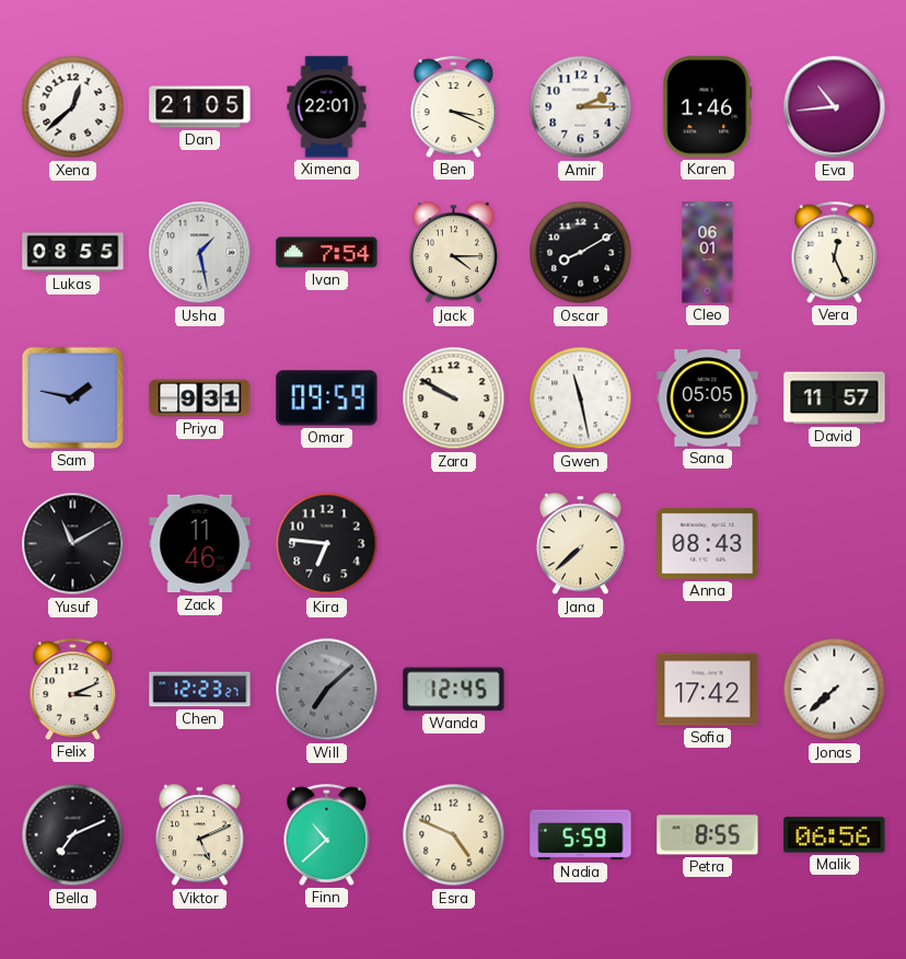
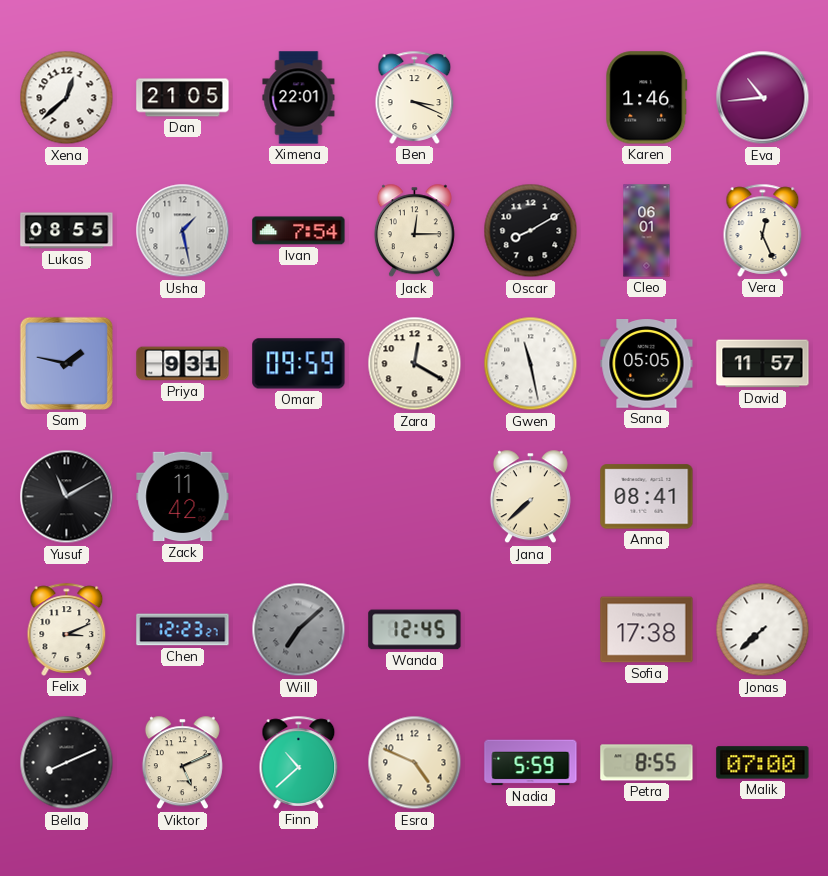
Amir: 2:15 -> none
Jack: 4:15 -> 12:15
Zara: 9:50 -> 12:20
Zack: 11:46 -> 11:42
Kira: 6:46 -> none
Anna: 08:43 -> 08:41
Sofia: 17:42 -> 17:38
Bella: 7:11 -> 8:11
Malik: 06:56 -> 07:00
